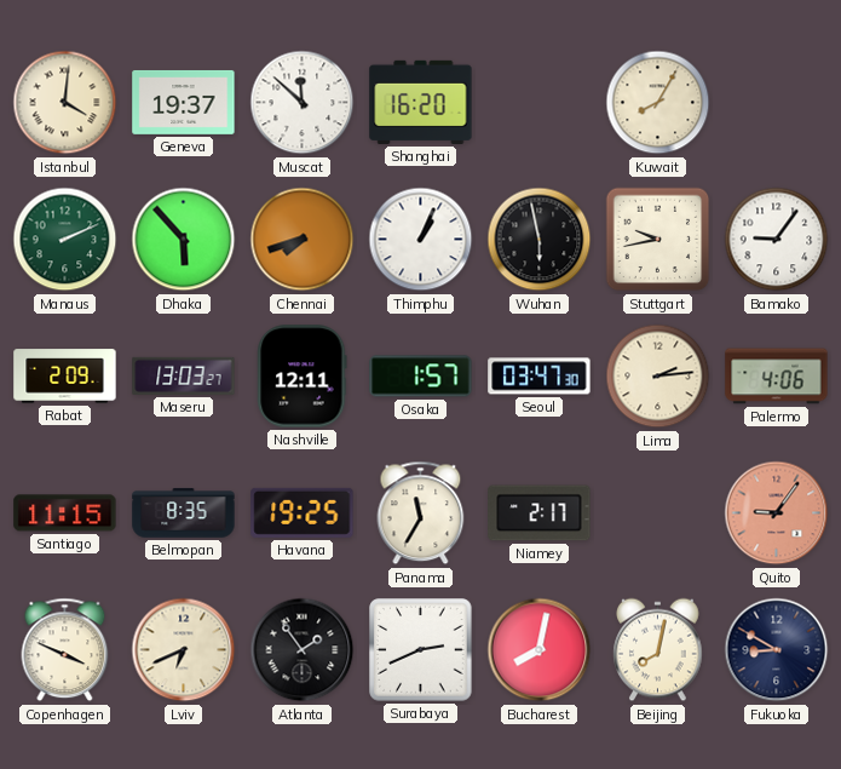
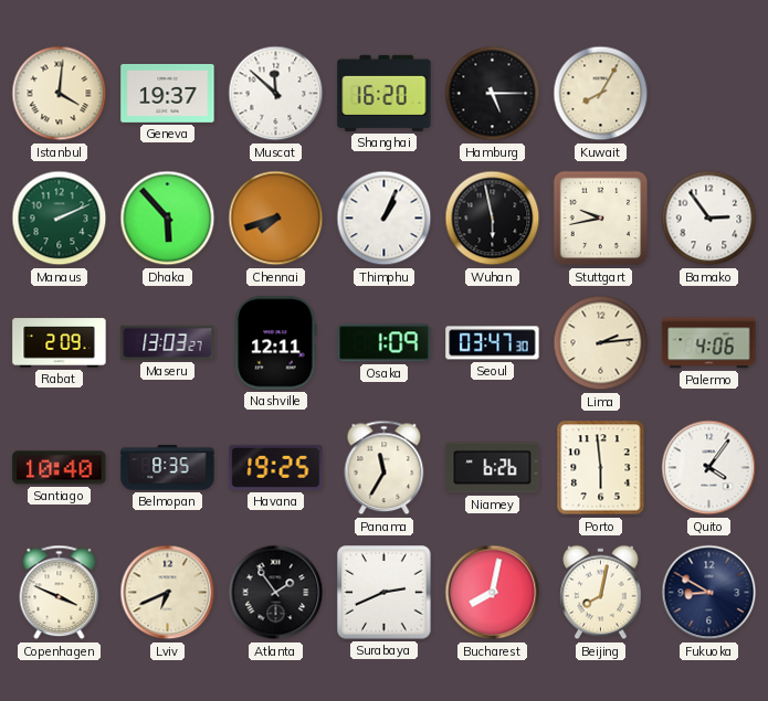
Hamburg: none -> 5:15
Bamako: 9:06 -> 2:54
Osaka: 1:57 -> 1:09
Santiago: 11:15 -> 10:40
Niamey: 2:17 -> 6:26
Porto: none -> 5:59
Quito: 9:06 -> 4:06
Quito dial: salmon -> white
